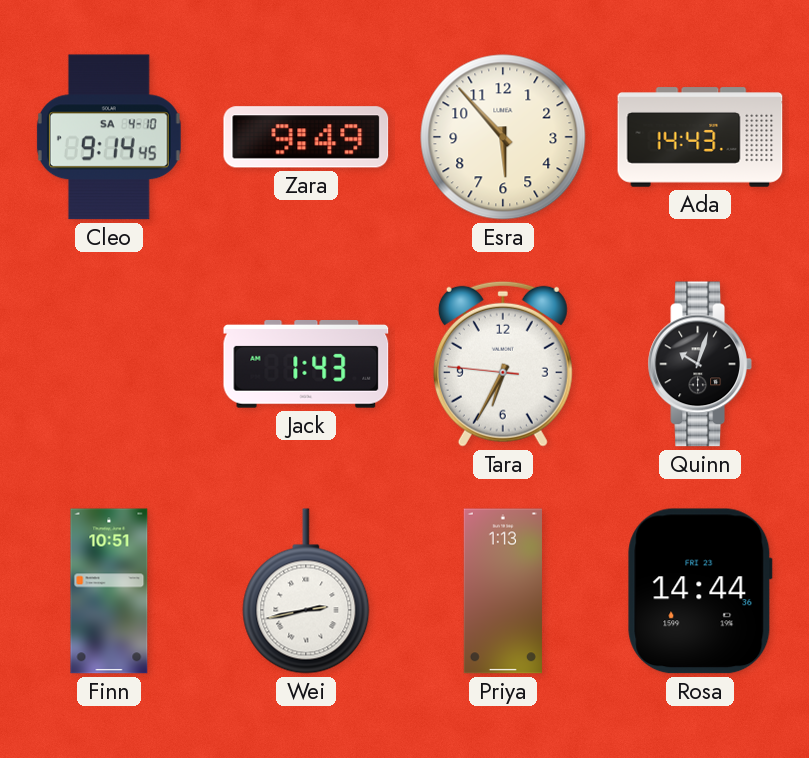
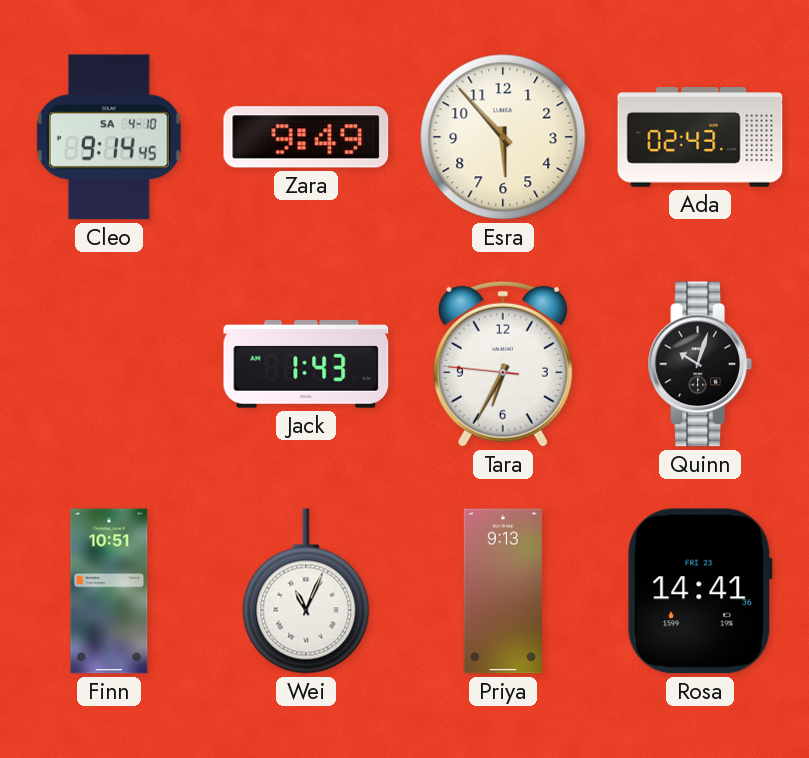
Ada: 14:43 -> 02:43
Wei: 2:43 -> 11:04
Priya: 1:13 -> 9:13
Rosa: 14:44 -> 14:41
